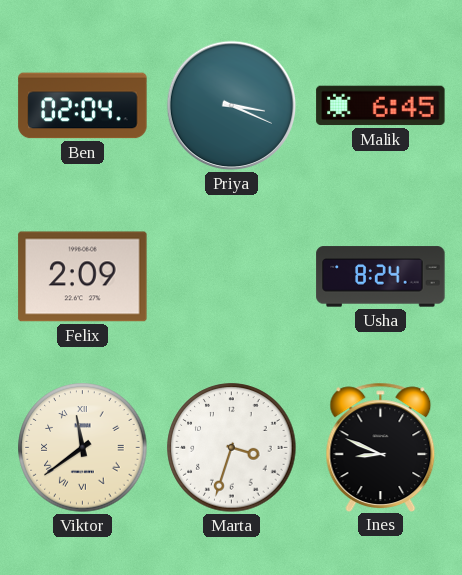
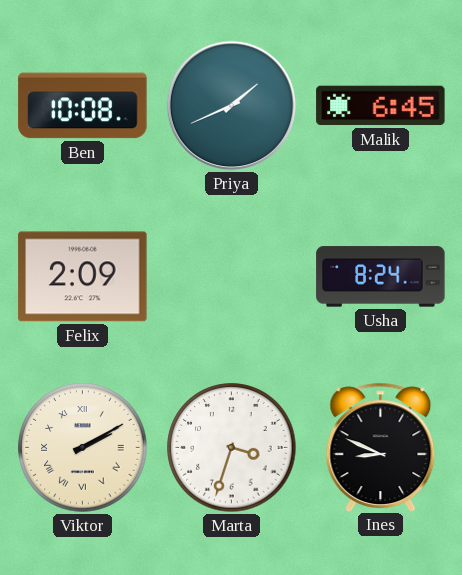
Ben: 02:04 -> 10:08
Priya: 3:19 -> 1:41
Viktor: 11:39 -> 2:10
